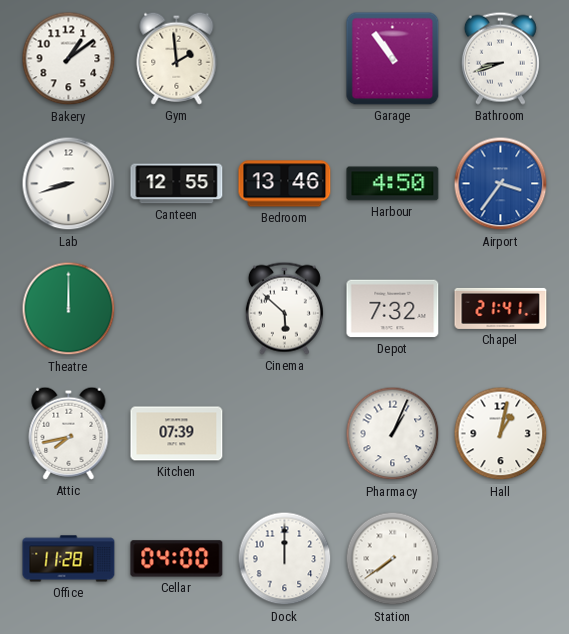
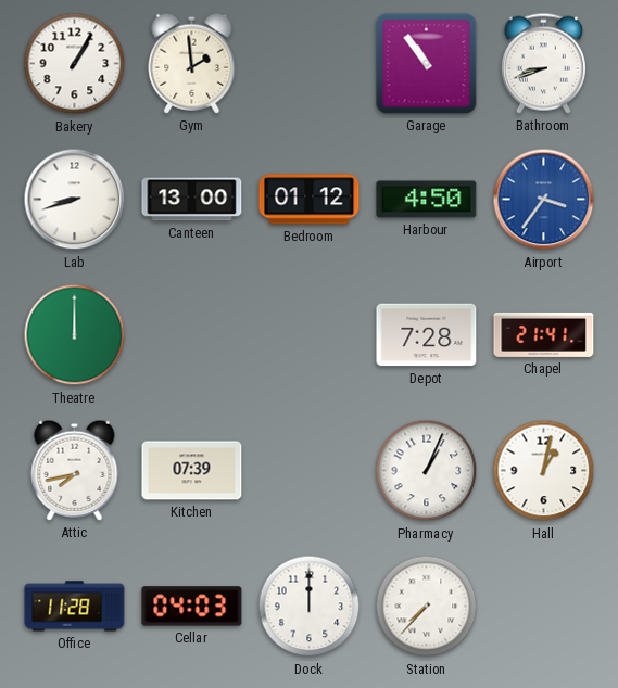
Bakery: 1:09 -> 1:05
Canteen: 12:55 -> 13:00
Bedroom: 13:46 -> 01:12
Cinema: 5:52 -> none
Depot: 7:32 -> 7:28
Cellar: 04:00 -> 04:03
Station: 7:39 -> 7:37
